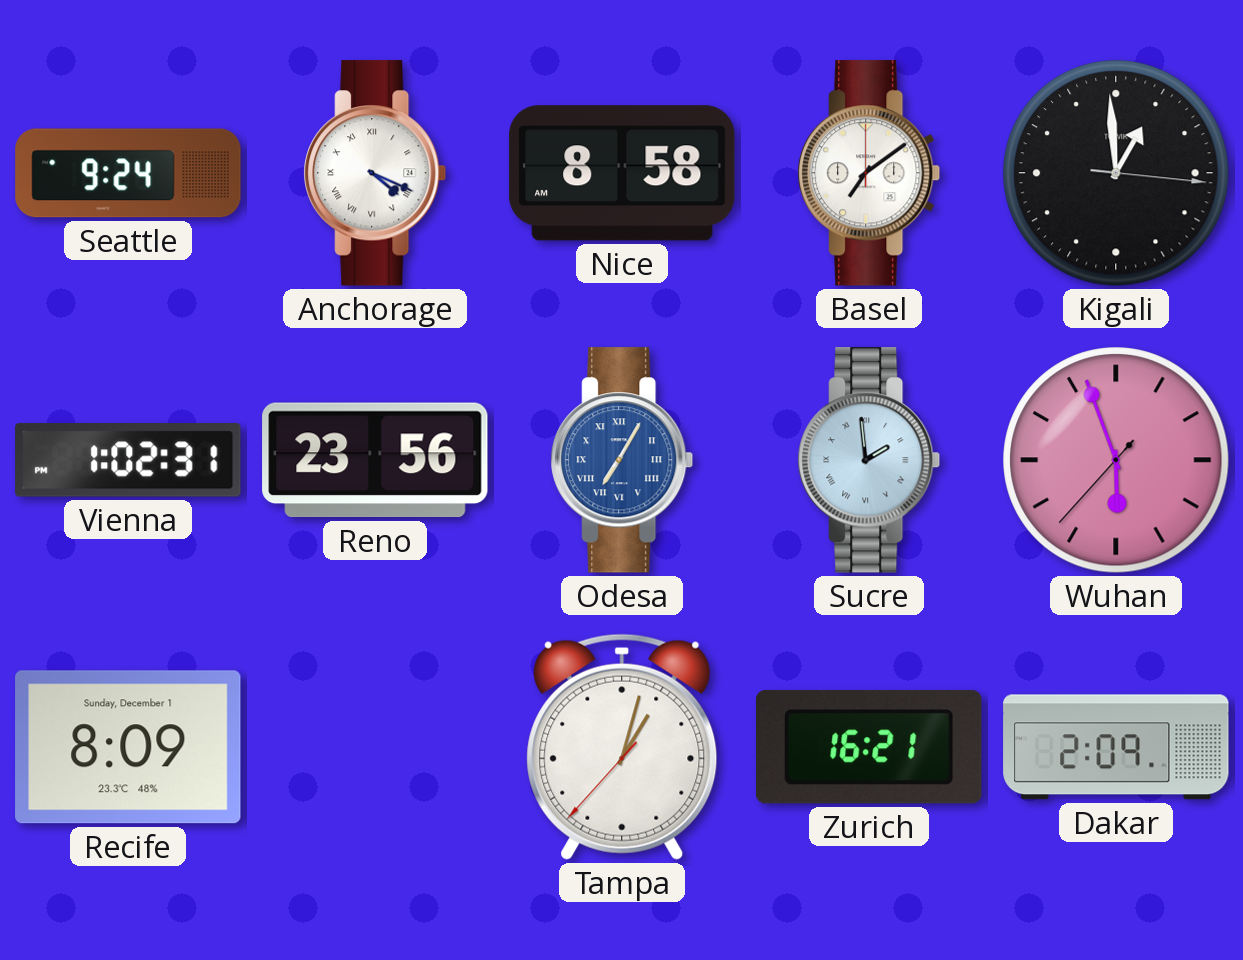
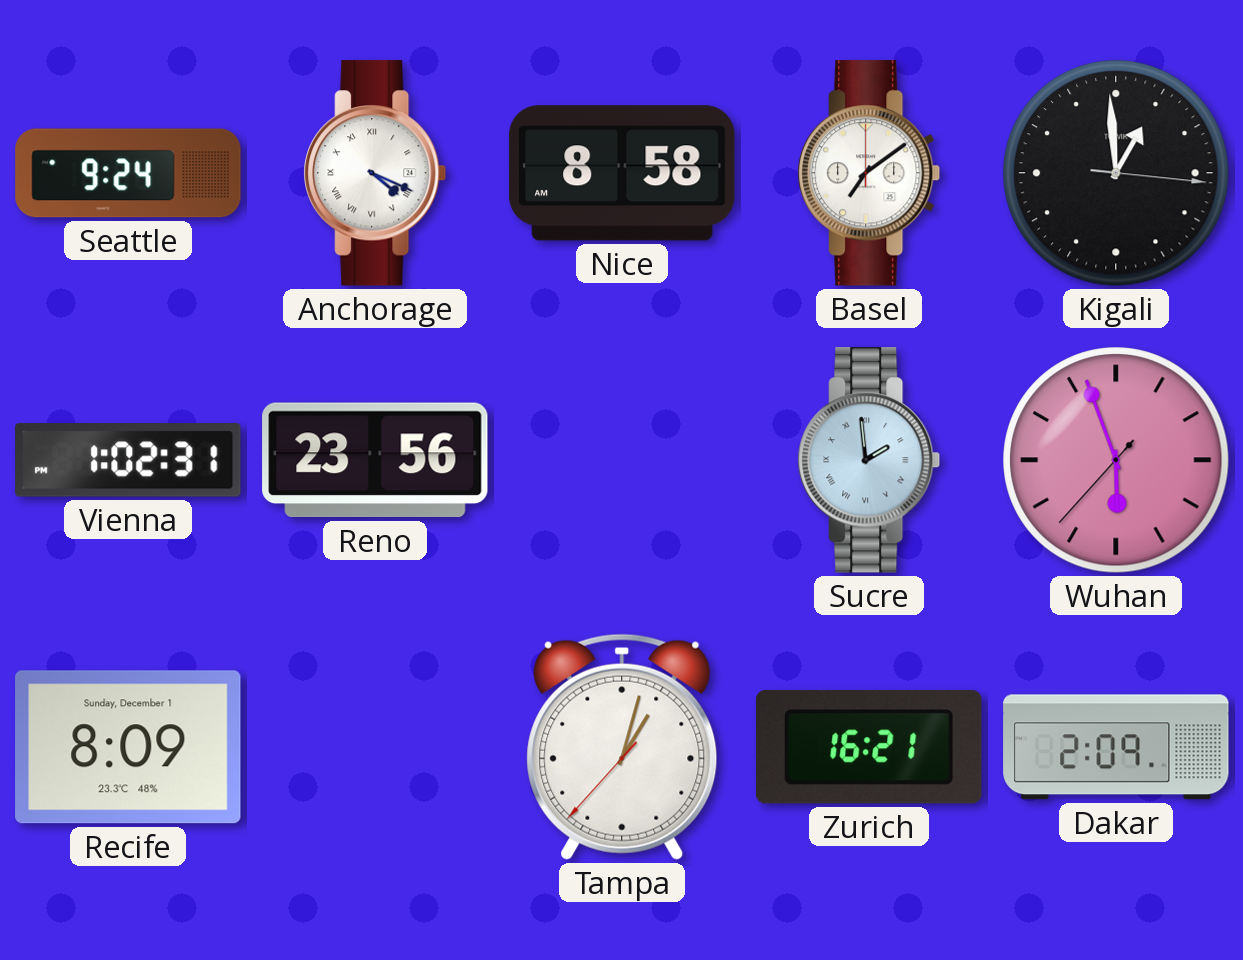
Odesa: 7:05 -> none
